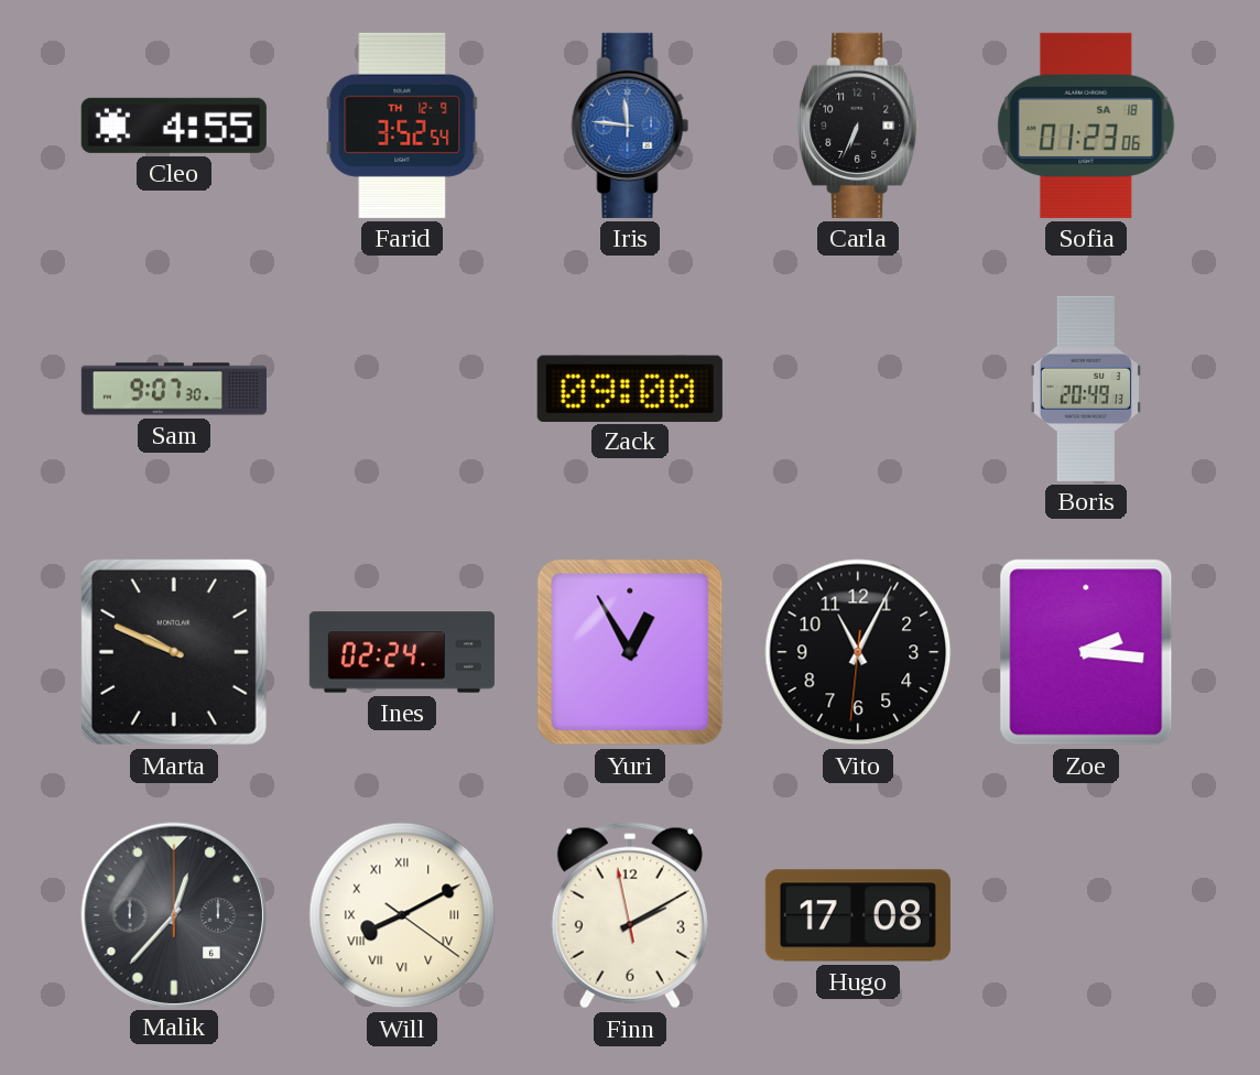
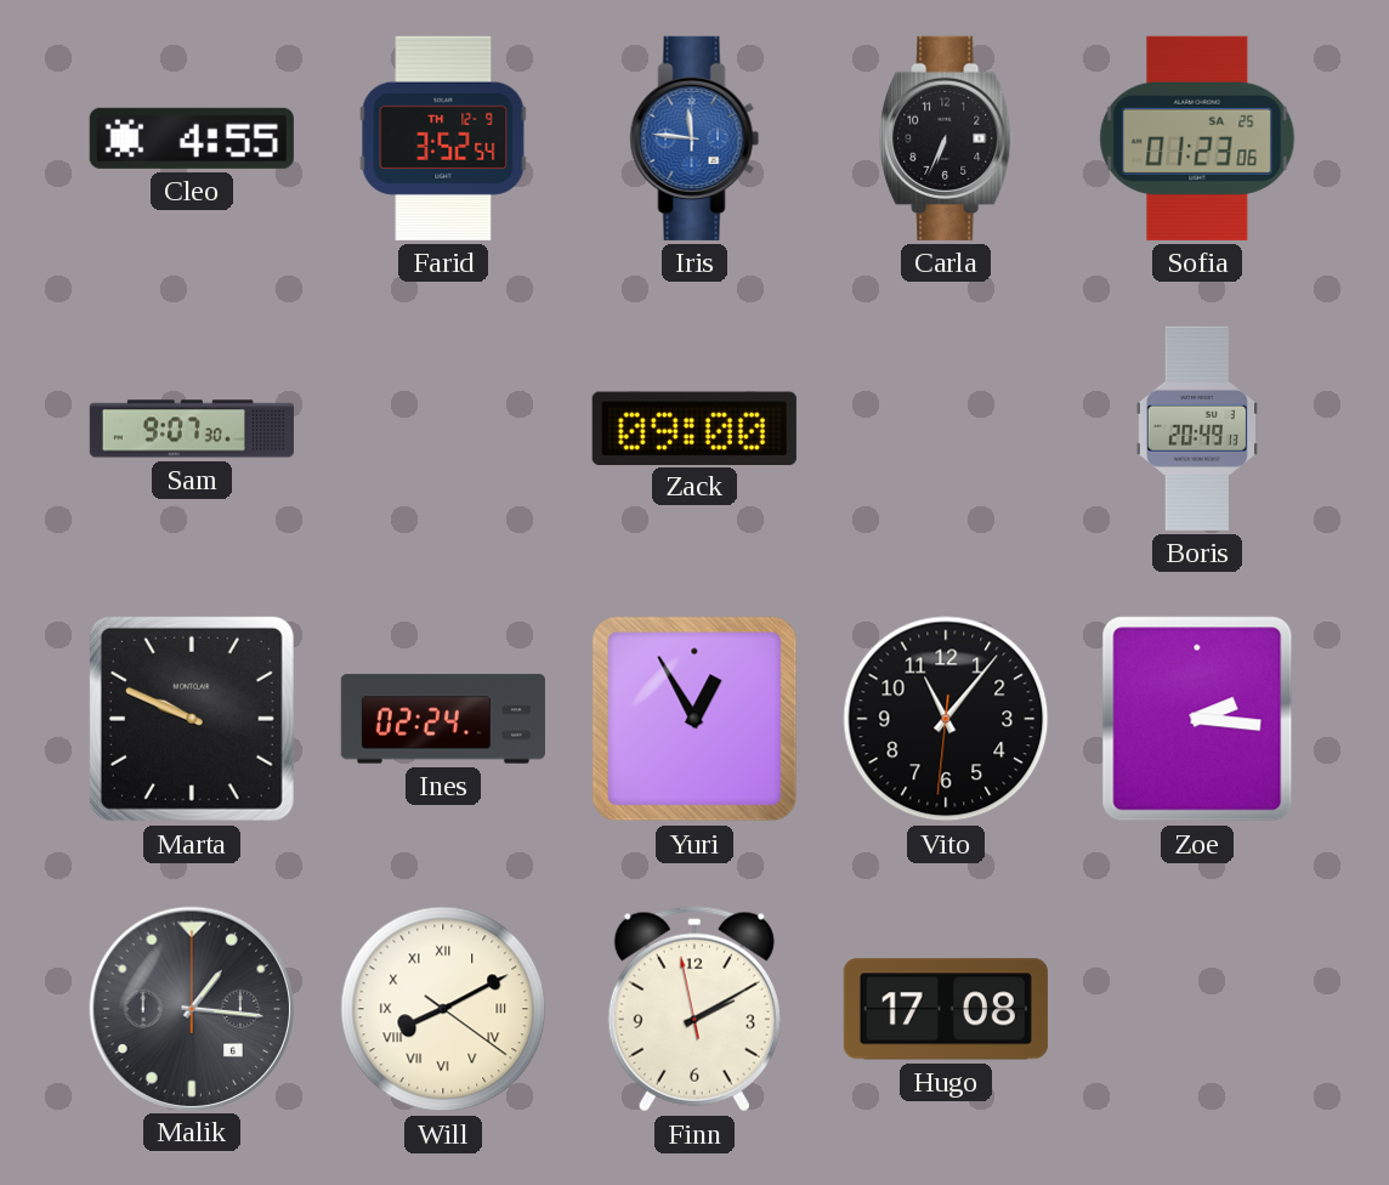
Sofia date: SA 18 -> SA 25
Vito: 11:04 -> 11:06
Malik: 12:37 -> 1:16
